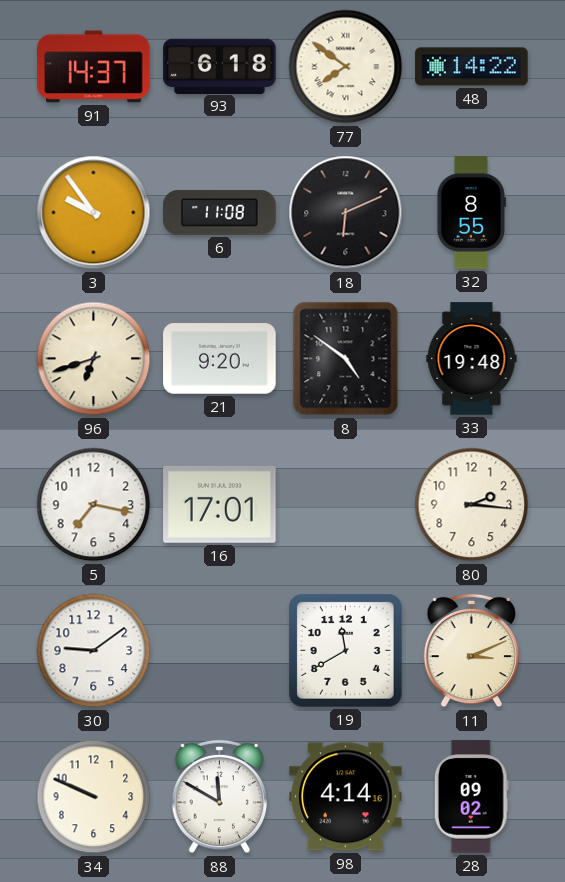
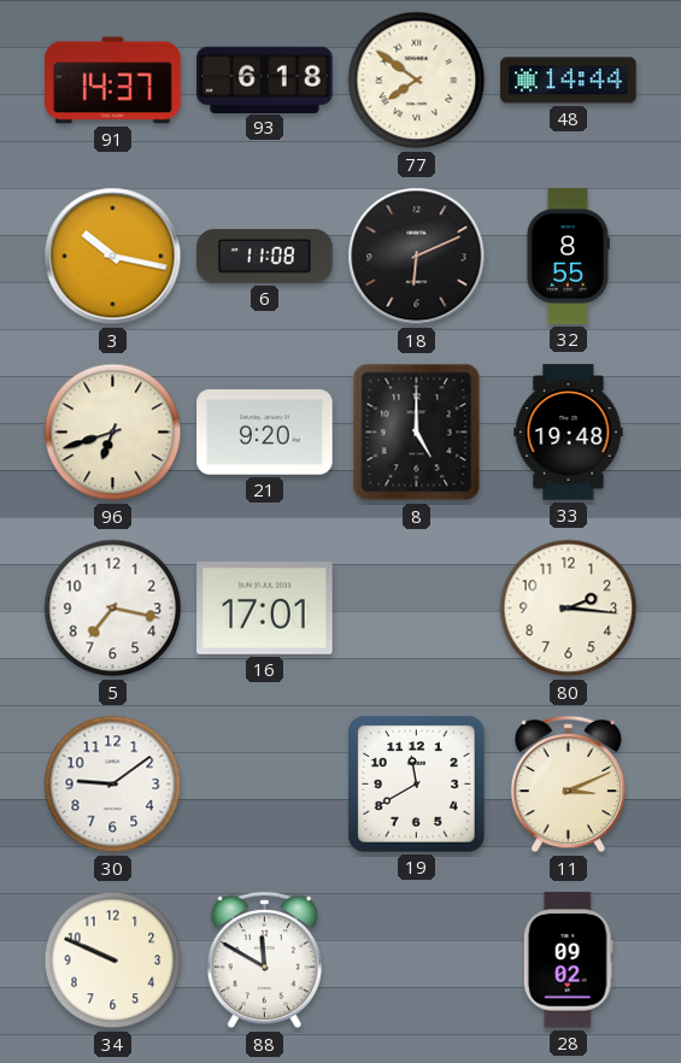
48: 14:22 -> 14:44
3: 9:54 -> 10:17
8: 4:51 -> 5:00
98: 4:14 -> none
